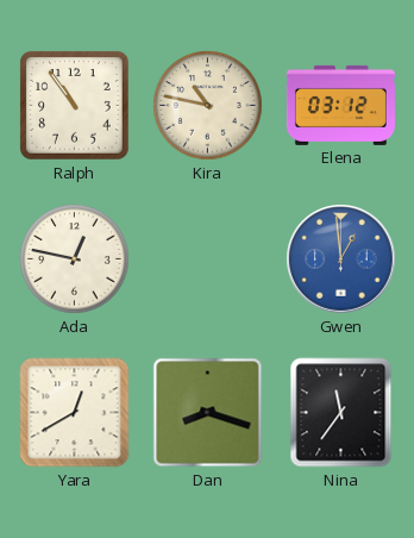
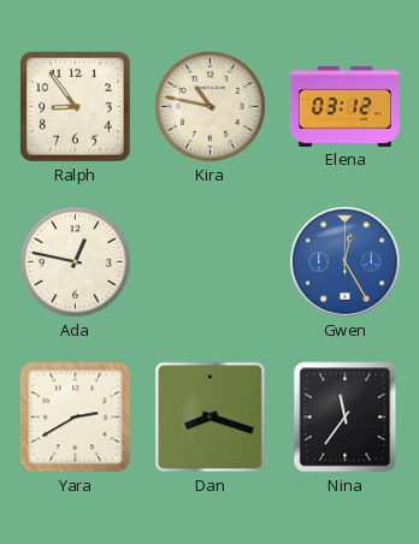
Ralph: 10:54 -> 8:54
Gwen: 12:59 -> 12:25
Yara: 12:40 -> 2:40
